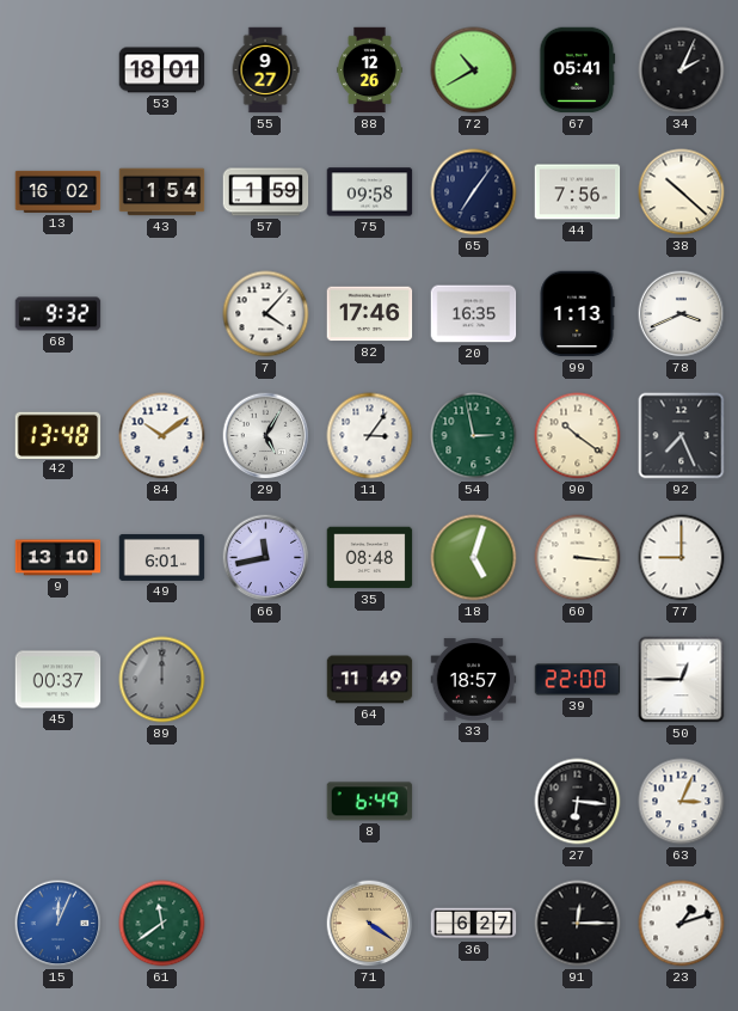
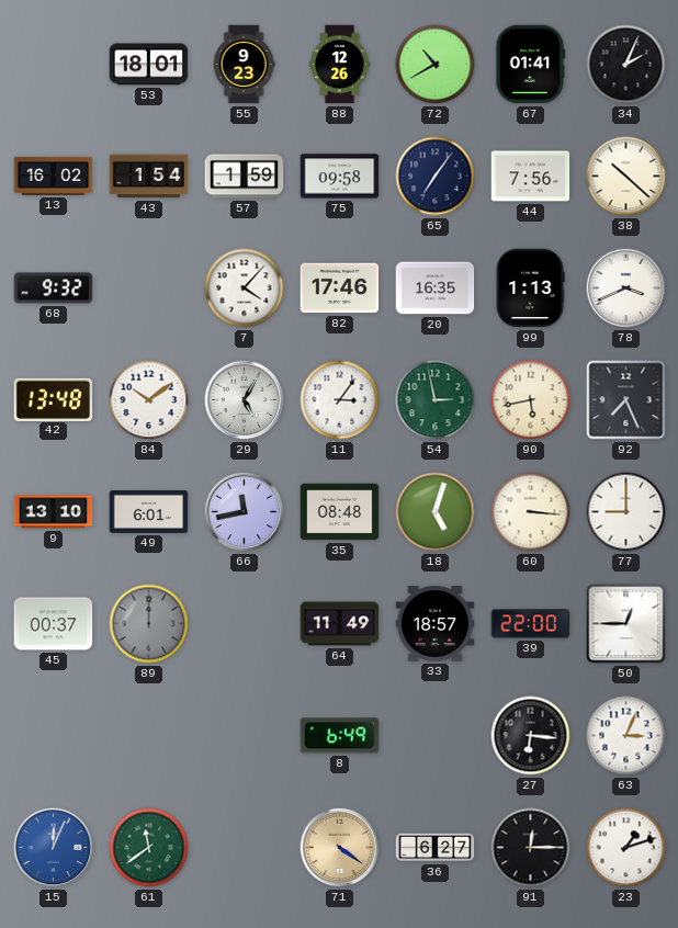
55: 9:27 -> 9:23
67: 05:41 -> 01:41
90: 10:21 -> 5:43
